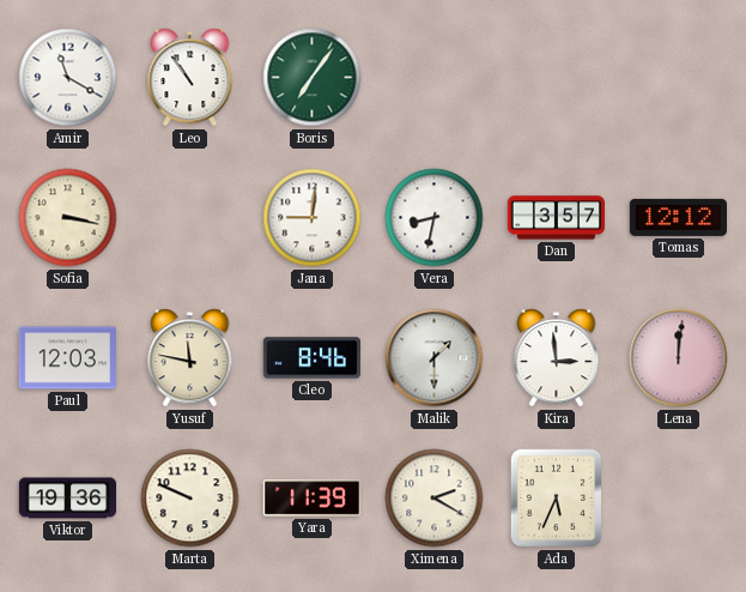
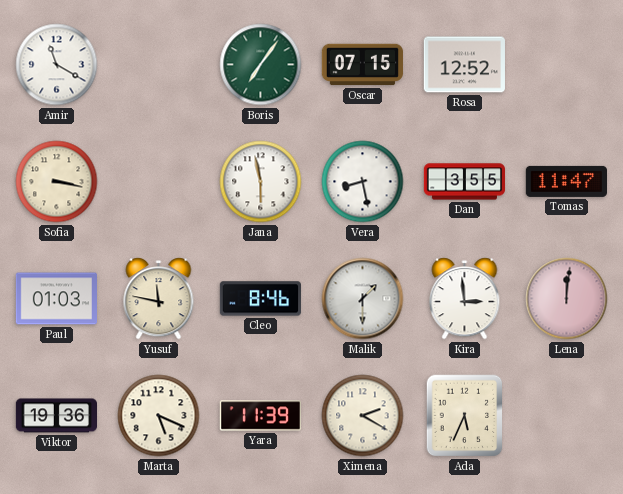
Leo: 10:54 -> none
Oscar: none -> 07:15
Rosa: none -> 12:52
Jana: 9:01 -> 5:58
Vera: 8:32 -> 8:28
Dan: 3:57 -> 3:55
Tomas: 12:12 -> 11:47
Paul: 12:03 -> 01:03
Marta: 9:49 -> 5:19
